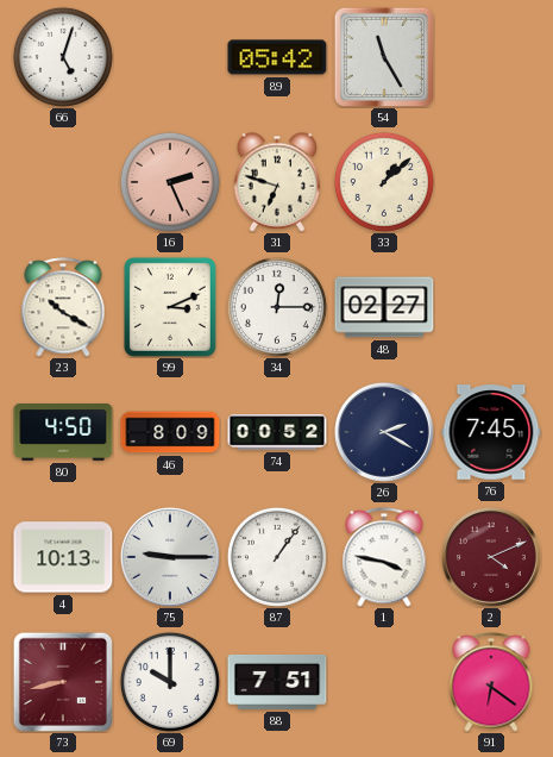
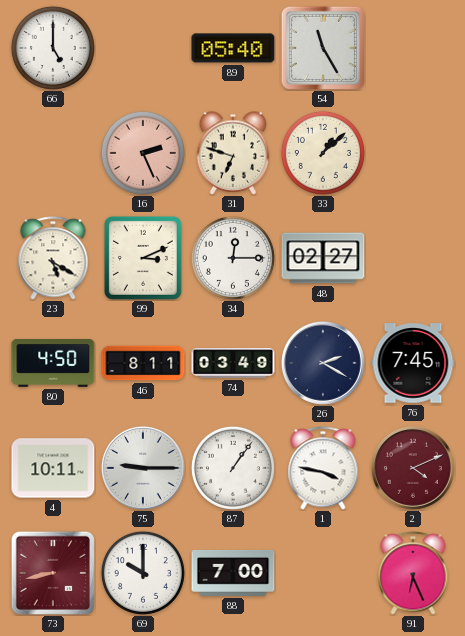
66: 5:03 -> 5:00
89: 05:42 -> 05:40
23: 10:20 -> 5:20
46: 8:09 -> 8:11
74: 00:52 -> 03:49
4: 10:13 -> 10:11
88: 7:51 -> 7:00
91: 6:21 -> 6:26
